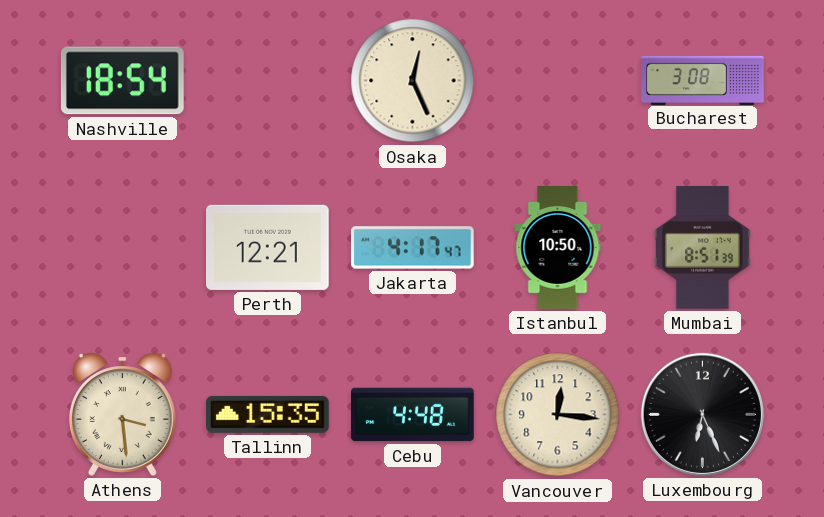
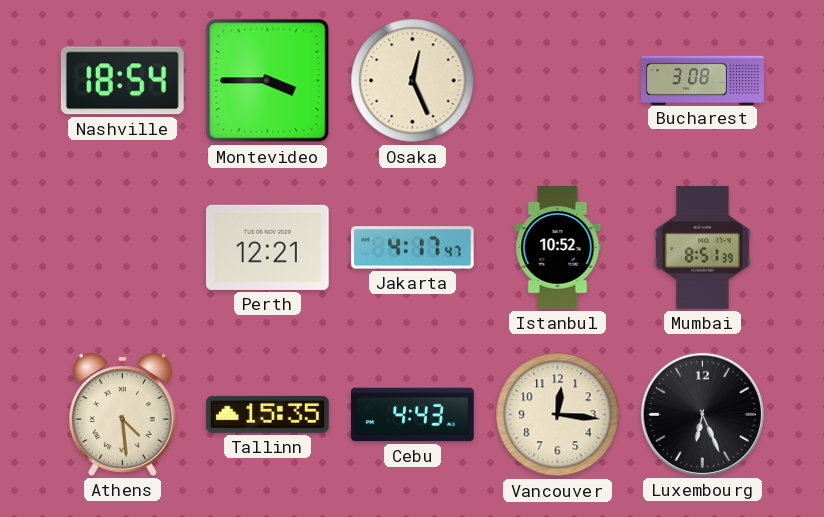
Montevideo: none -> 3:45
Istanbul: 10:50 -> 10:52
Athens: 3:29 -> 4:29
Cebu: 4:48 -> 4:43
